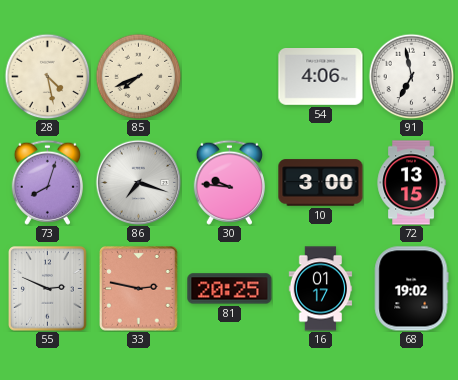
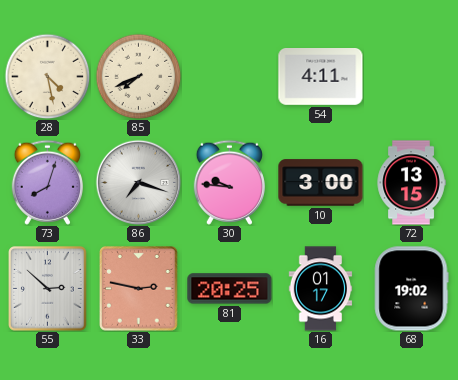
54: 4:06 -> 4:11
91: 6:58 -> none
55: 2:49 -> 2:52
